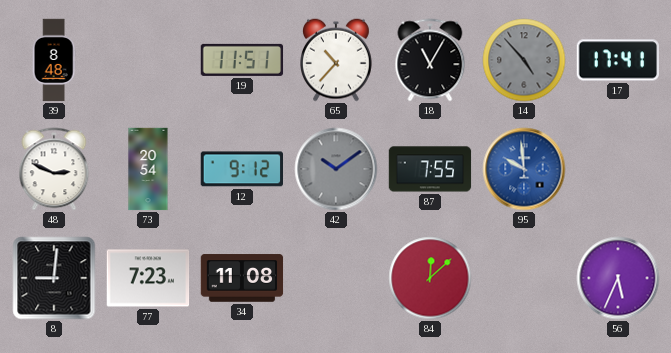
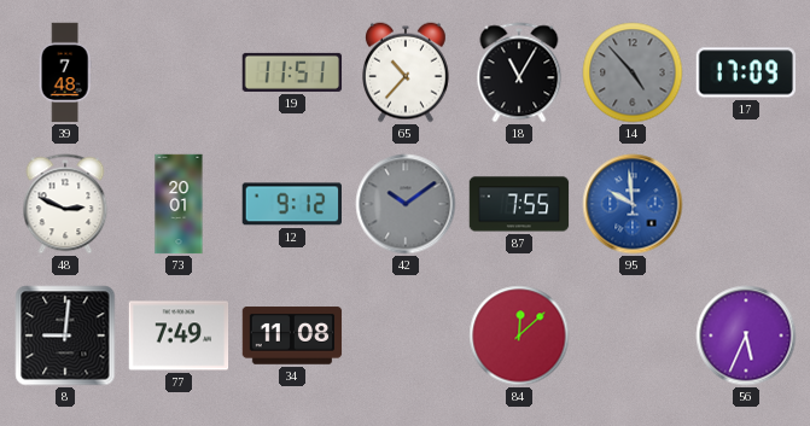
39: 8:48 -> 7:48
17: 17:41 -> 17:09
73: 20:54 -> 20:01
77: 7:23 -> 7:49
